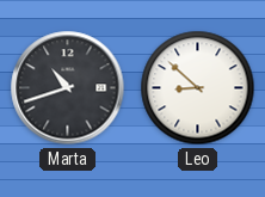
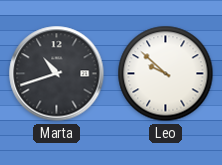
Leo: 8:52 -> 9:52
